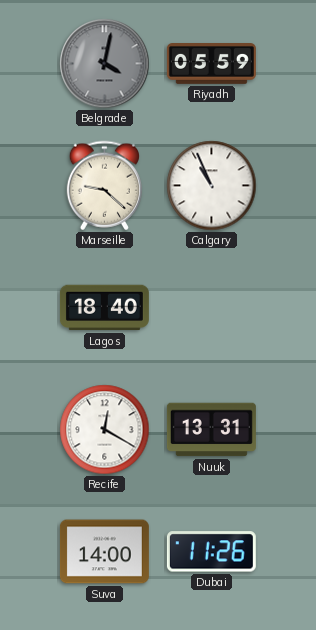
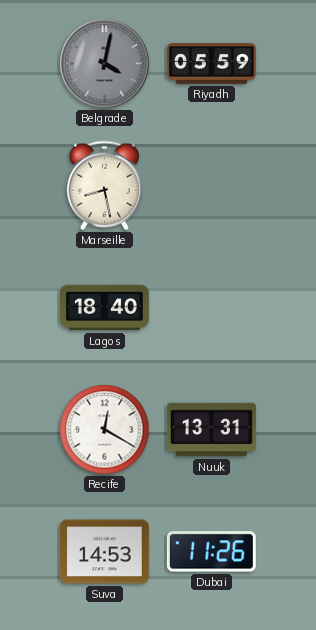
Marseille: 9:22 -> 8:28
Calgary: 10:56 -> none
Suva: 14:00 -> 14:53
